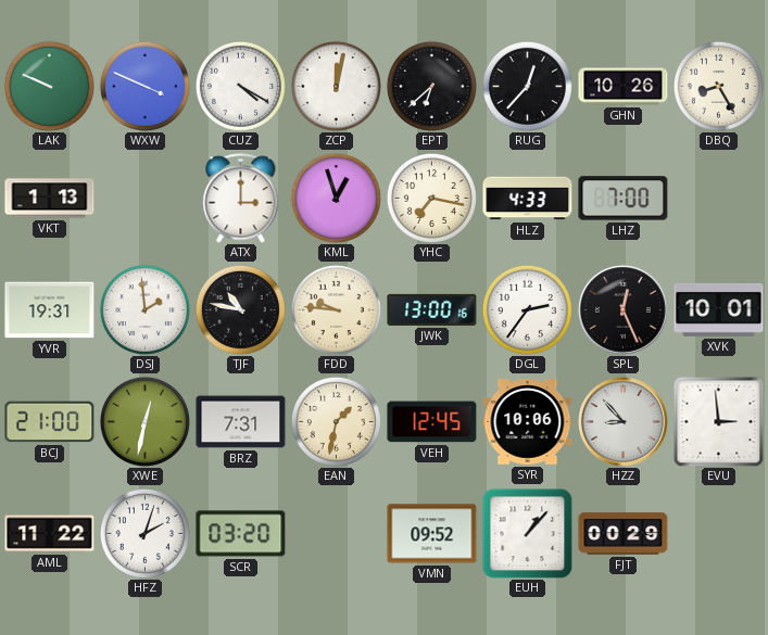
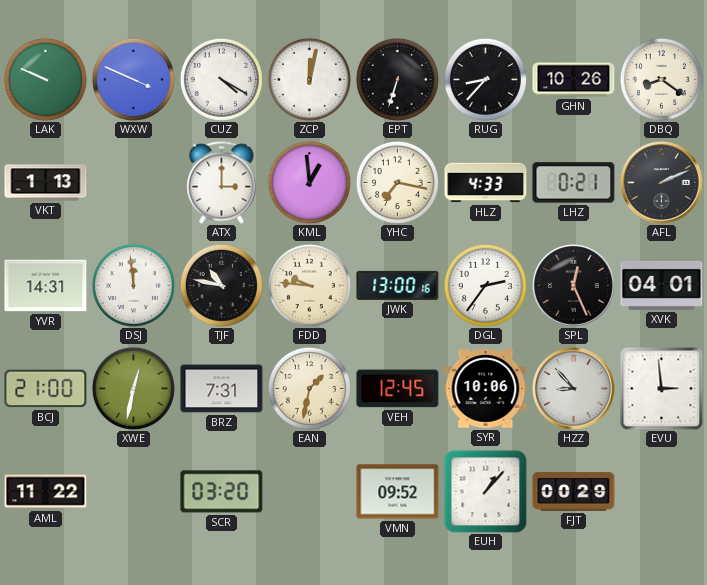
EPT: 6:38 -> 6:33
RUG: 12:37 -> 8:37
DBQ: 8:25 -> 8:21
KML: 12:57 -> 12:59
LHZ: 7:00 -> 0:21
AFL: none -> 2:11
YVR: 19:31 -> 14:31
DSJ: 1:59 -> 11:59
XVK: 10:01 -> 04:01
HFZ: 2:03 -> none
